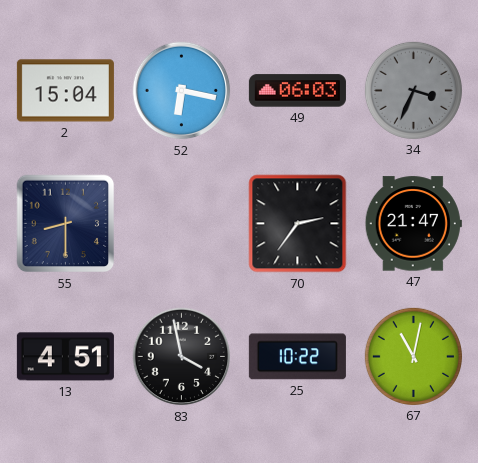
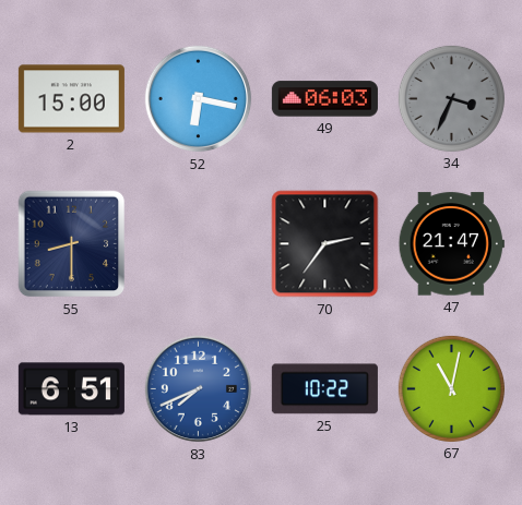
2: 15:04 -> 15:00
13: 4:51 -> 6:51
83: 3:58 -> 7:41
83 dial: black -> blue
